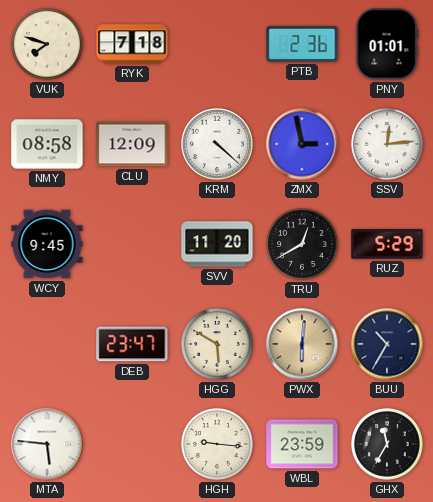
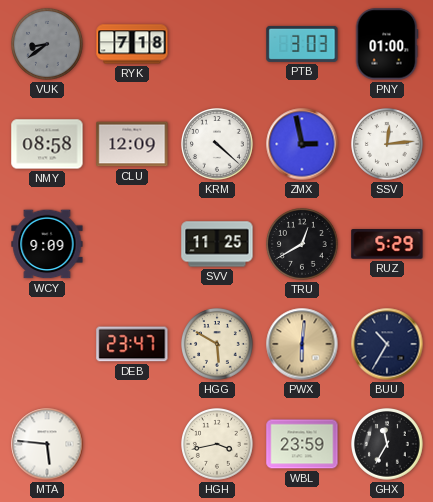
VUK: 7:48 -> 8:39
VUK dial: cream -> grey
PTB: 2:36 -> 3:03
PNY: 01:01 -> 01:00
WCY: 9:45 -> 9:09
SVV: 11:20 -> 11:25
HGH: 9:16 -> 3:43
